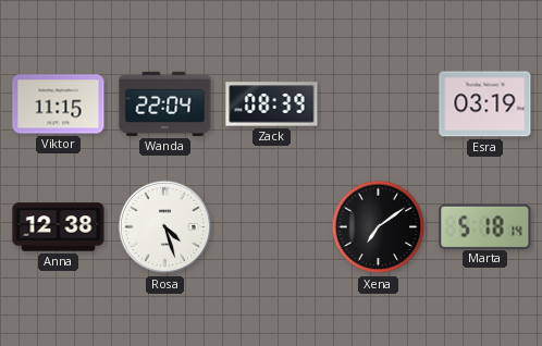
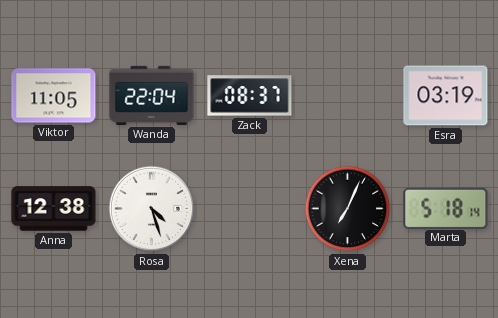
Viktor: 11:15 -> 11:05
Zack: 08:39 -> 08:37
Xena: 7:09 -> 7:04
